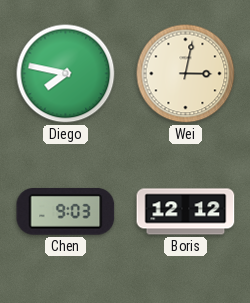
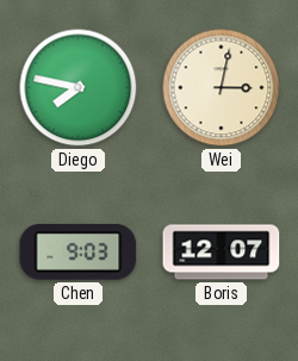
Boris: 12:12 -> 12:07
